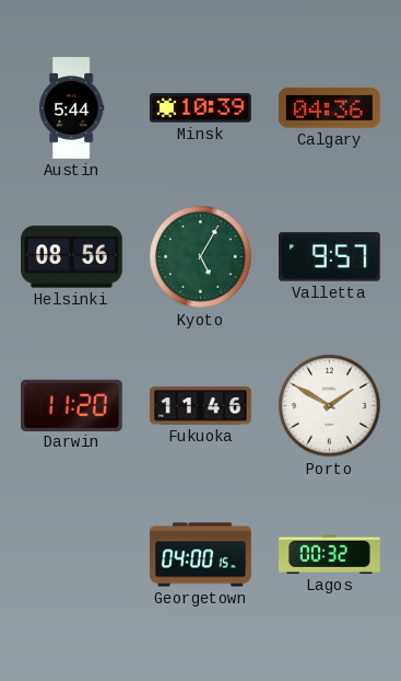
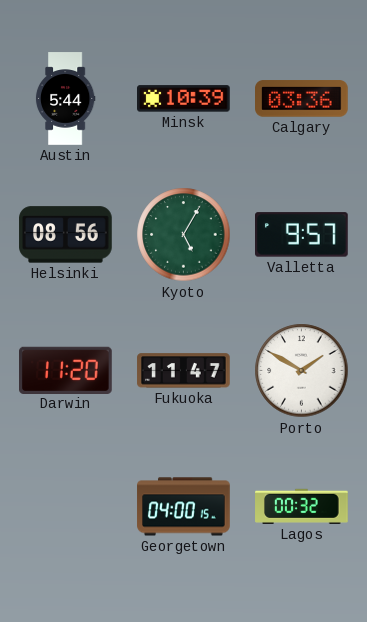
Calgary: 04:36 -> 03:36
Fukuoka: 11:46 -> 11:47
